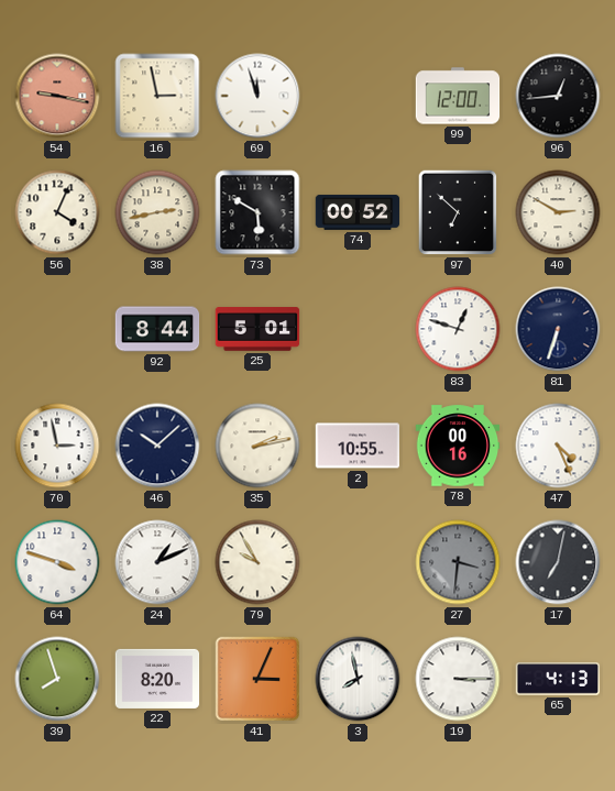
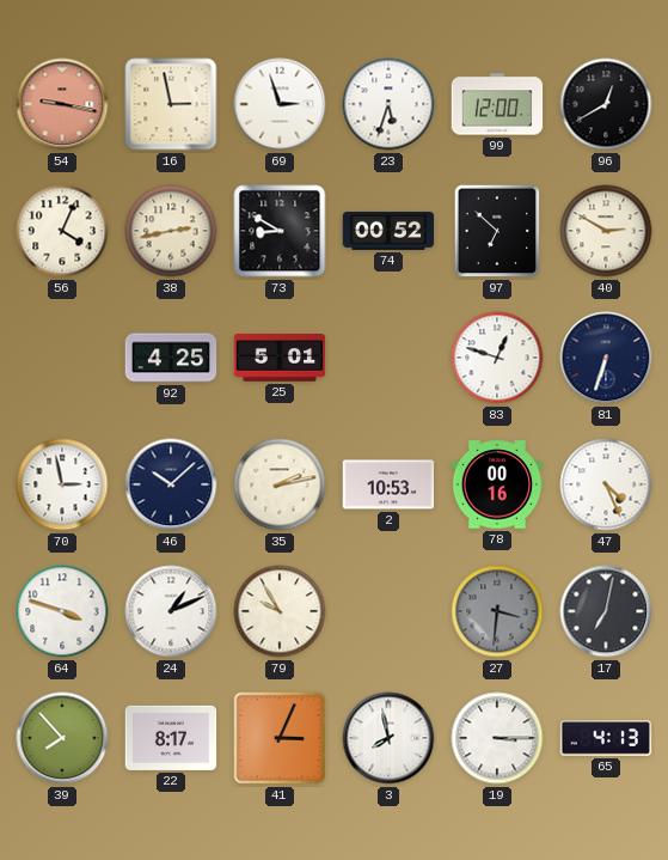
69: 11:57 -> 2:57
23: none -> 5:33
96: 12:44 -> 12:40
73: 5:50 -> 8:50
92: 8:44 -> 4:25
2: 10:55 -> 10:53
39: 7:57 -> 7:53
22: 8:20 -> 8:17
